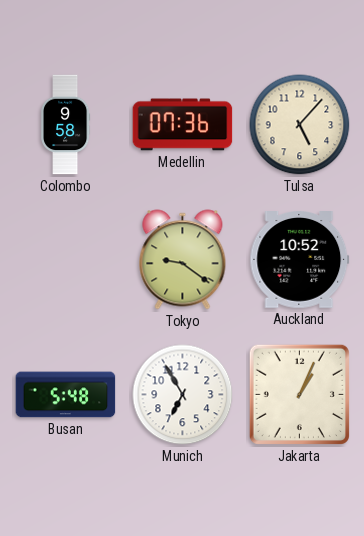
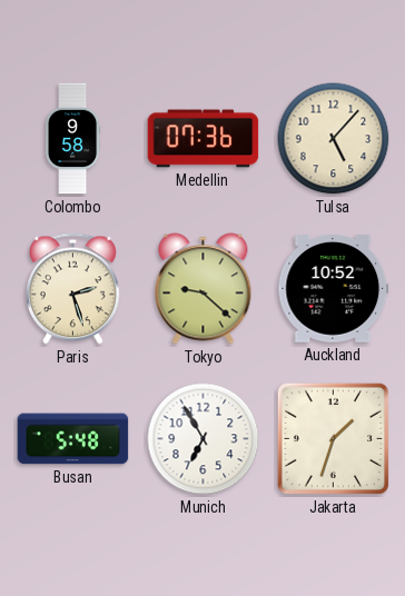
Paris: none -> 2:27
Tokyo: 9:21 -> 9:22
Jakarta: 1:04 -> 1:33
